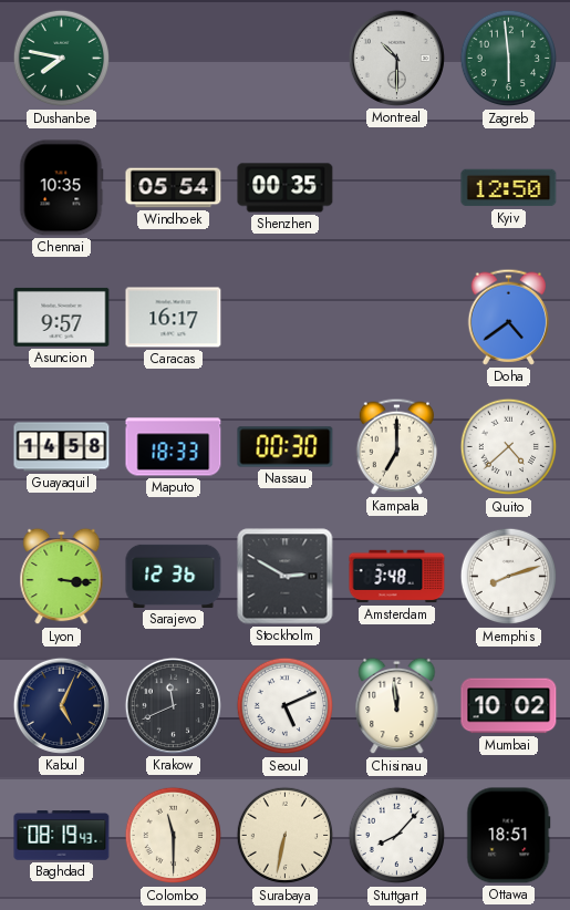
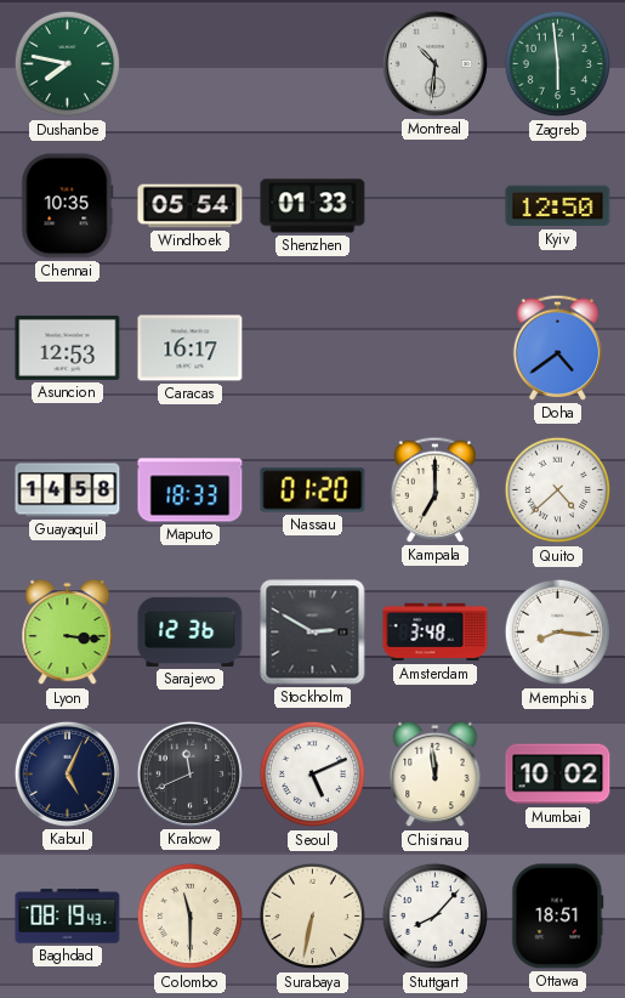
Montreal: 10:30 -> 10:31
Shenzhen: 00:35 -> 01:33
Asuncion: 9:57 -> 12:53
Nassau: 00:30 -> 01:20
Memphis: 8:12 -> 8:16
